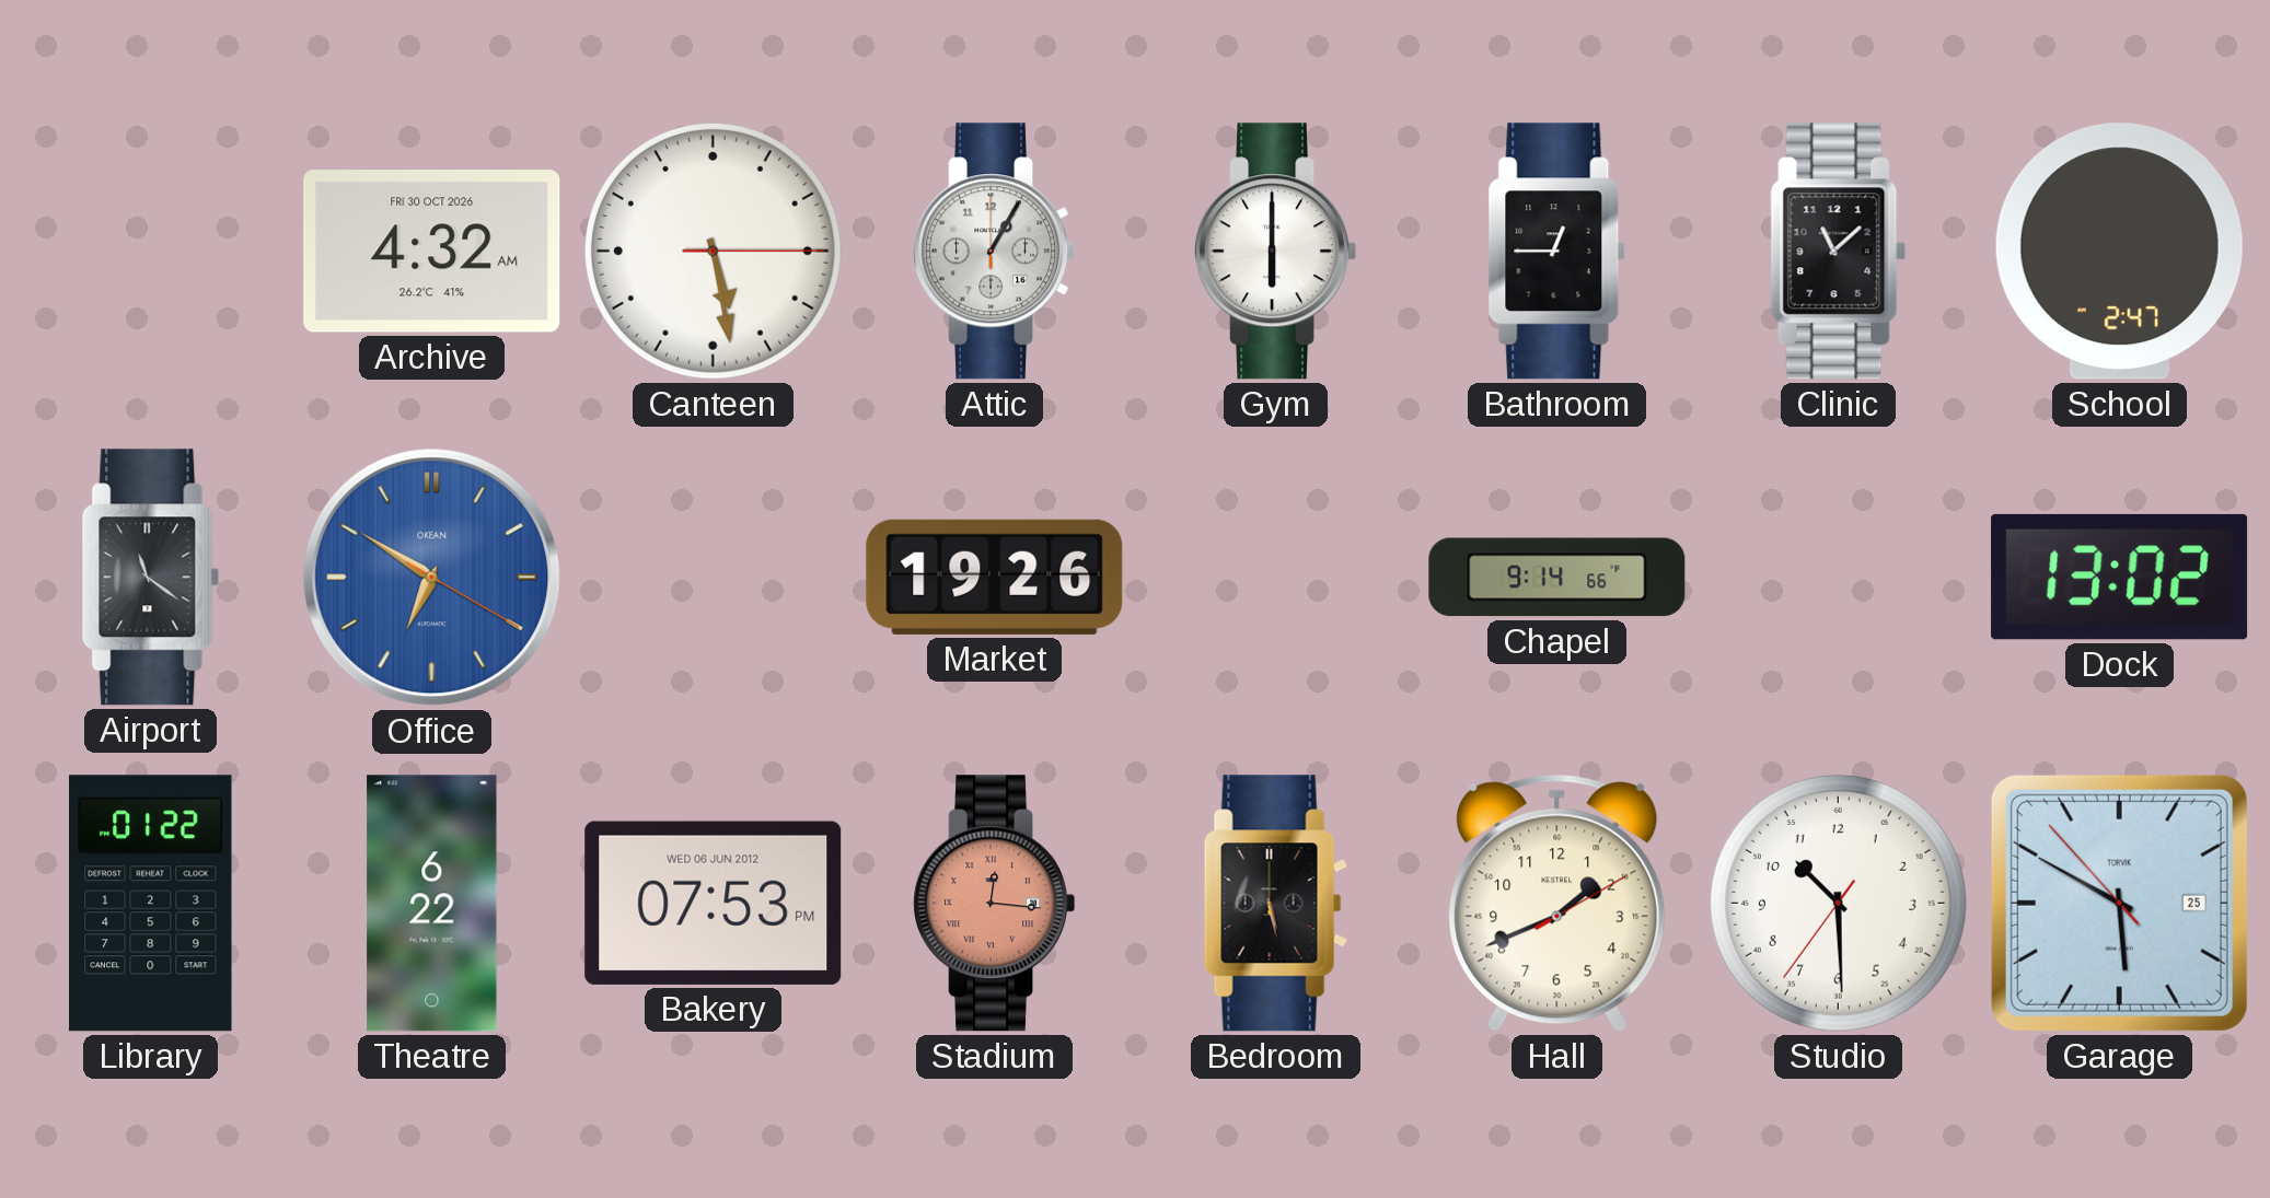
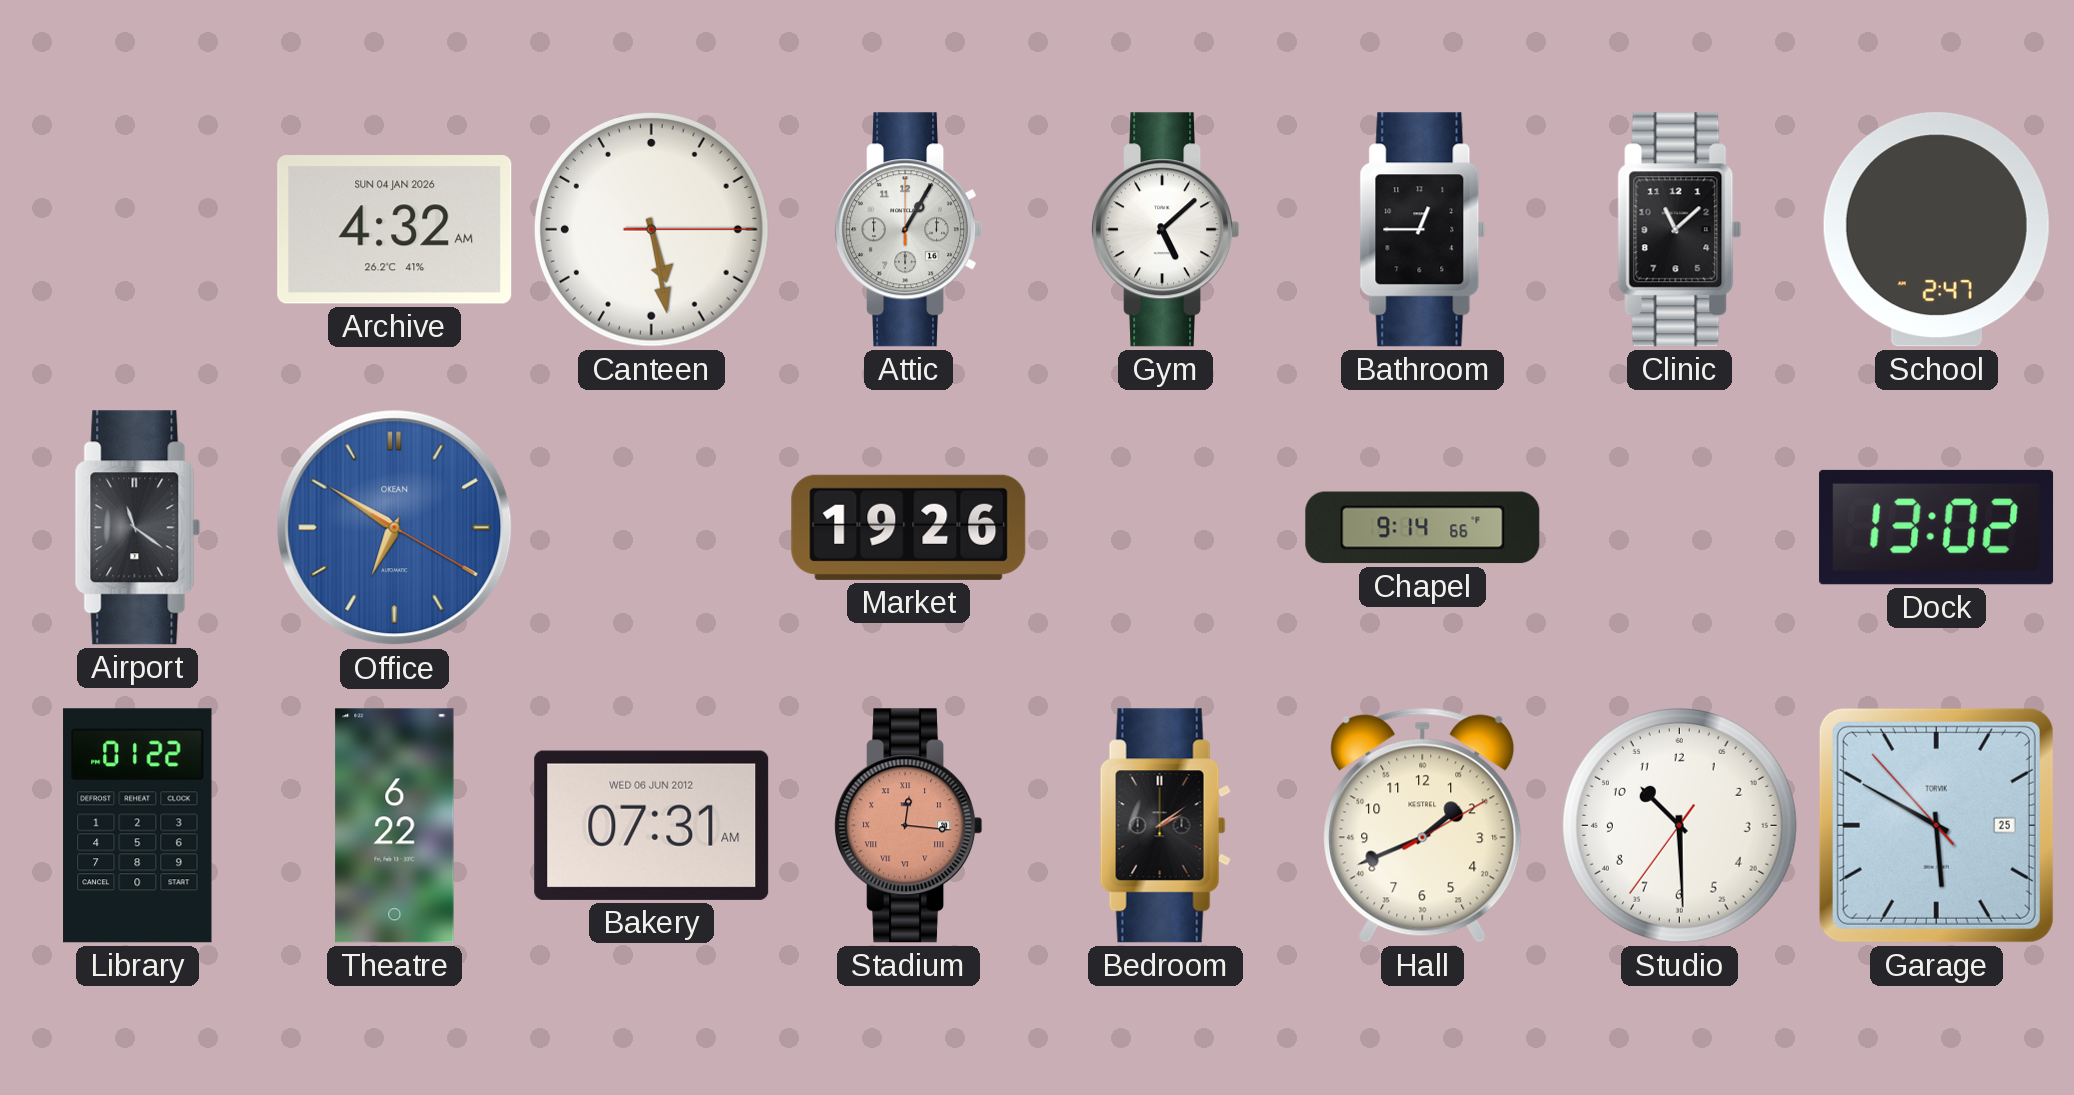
Archive date: FRI 30 OCT 2026 -> SUN 04 JAN 2026
Gym: 6:00 -> 5:08
Bakery: 07:53 -> 07:31
Bedroom: 5:28 -> 2:09
